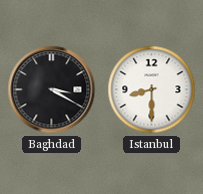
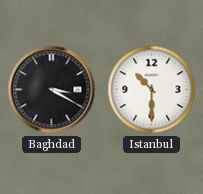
Istanbul: 8:30 -> 10:30
